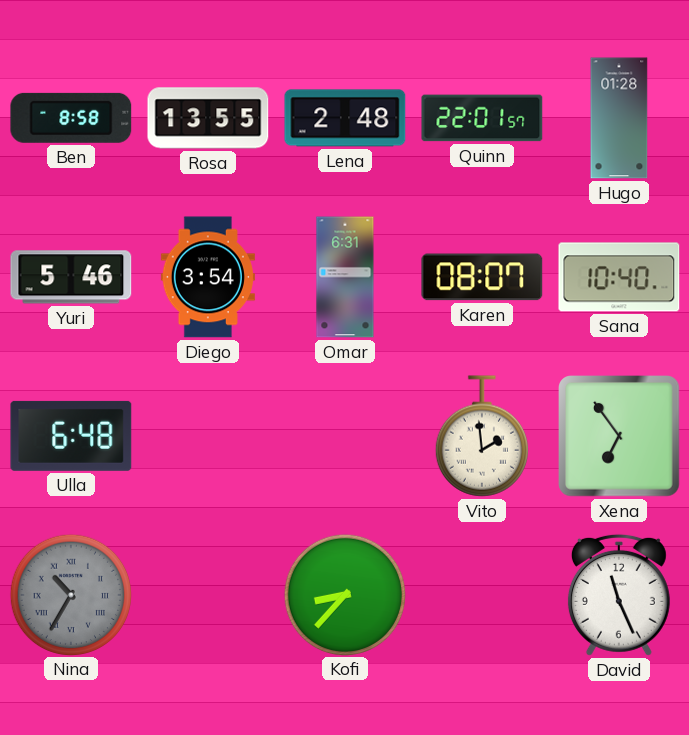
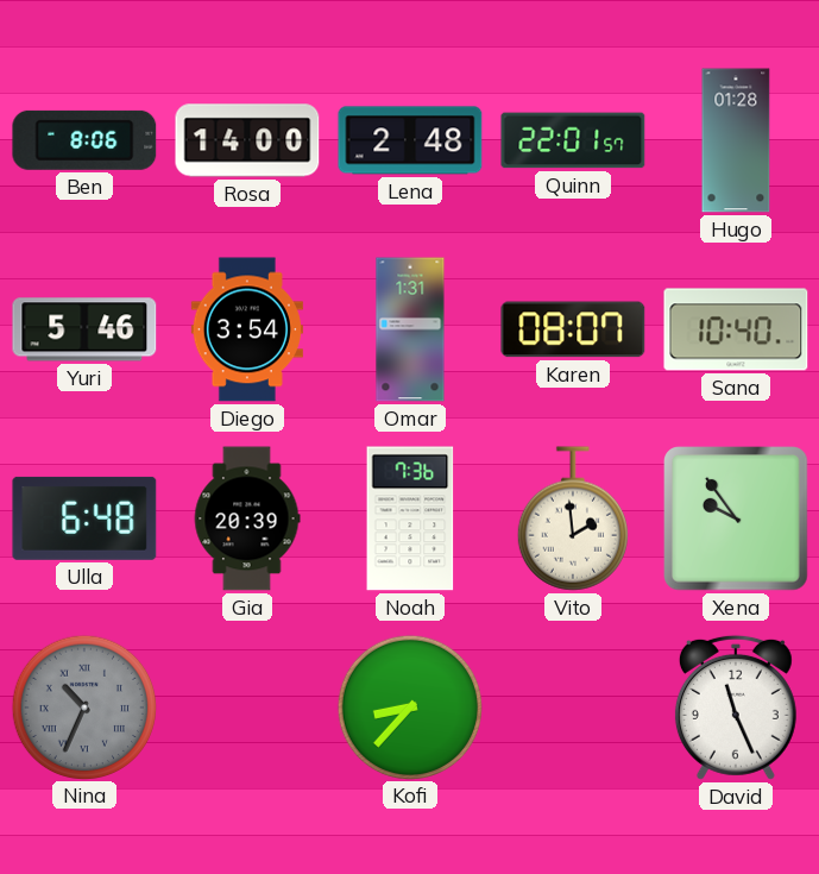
Ben: 8:58 -> 8:06
Rosa: 13:55 -> 14:00
Omar: 6:31 -> 1:31
Gia: none -> 20:39
Noah: none -> 7:36
Xena: 6:54 -> 9:54
Nina: 10:35 -> 10:34
